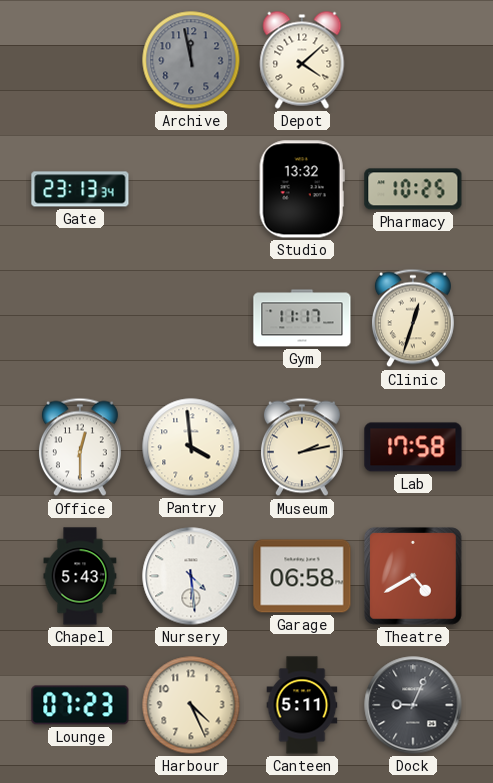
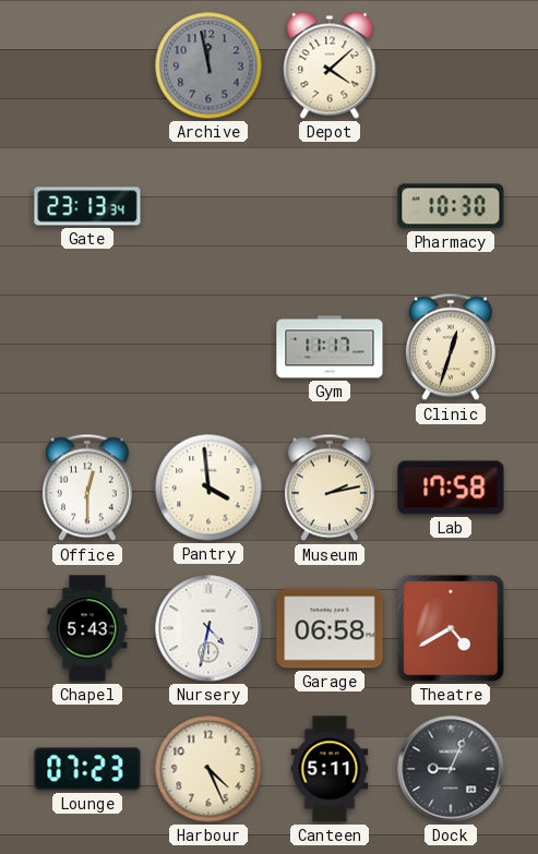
Studio: 13:32 -> none
Pharmacy: 10:25 -> 10:30
Nursery: 4:29 -> 4:32
